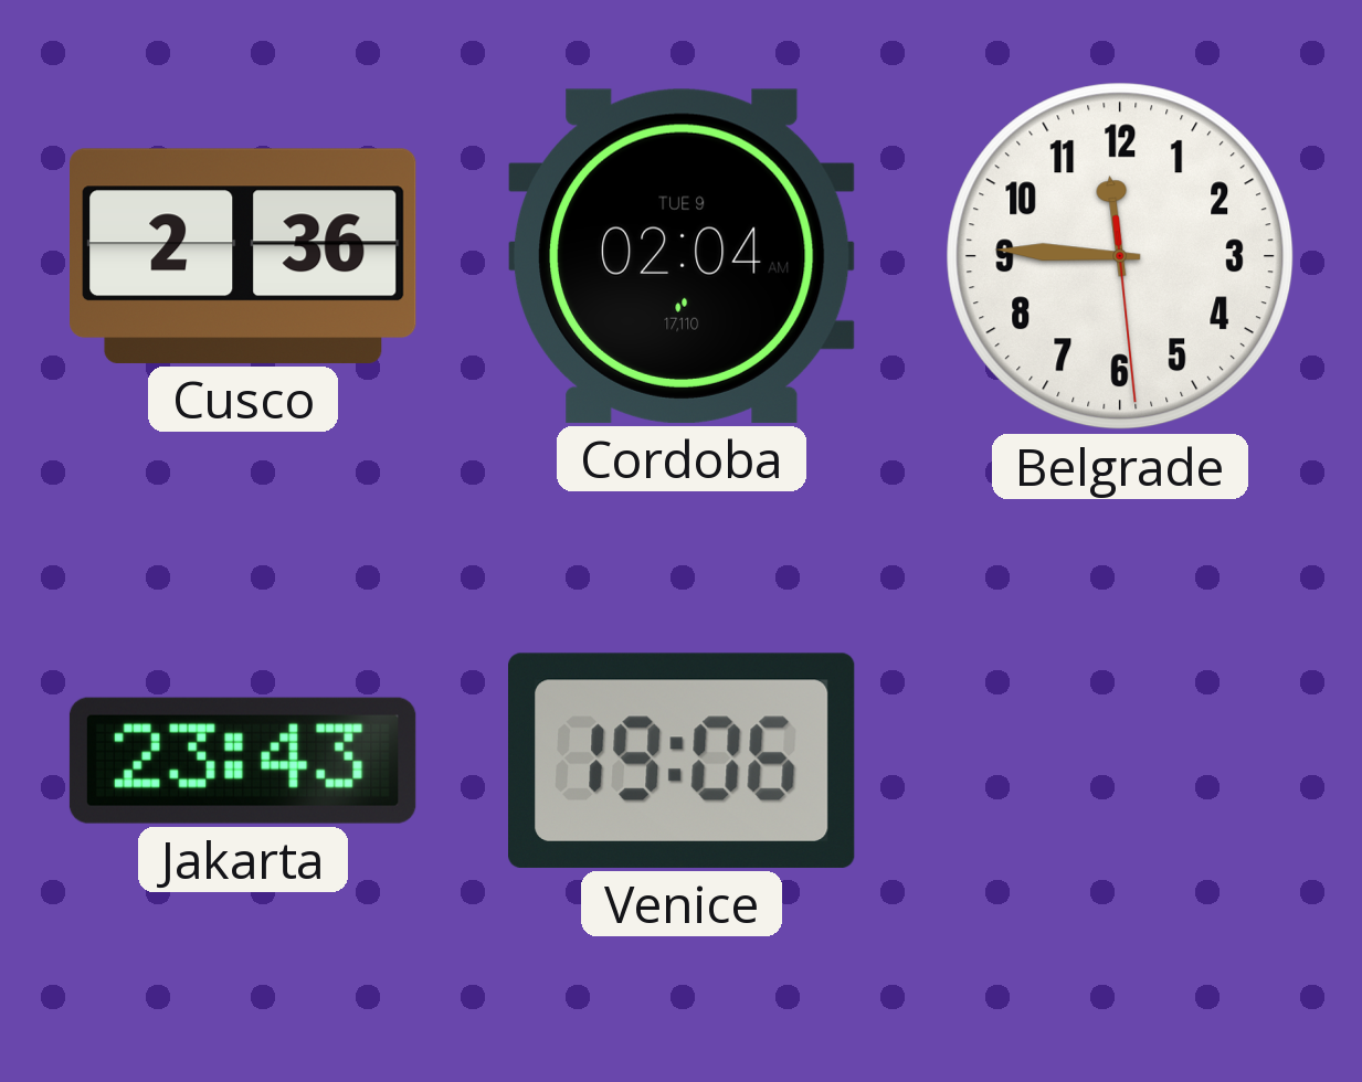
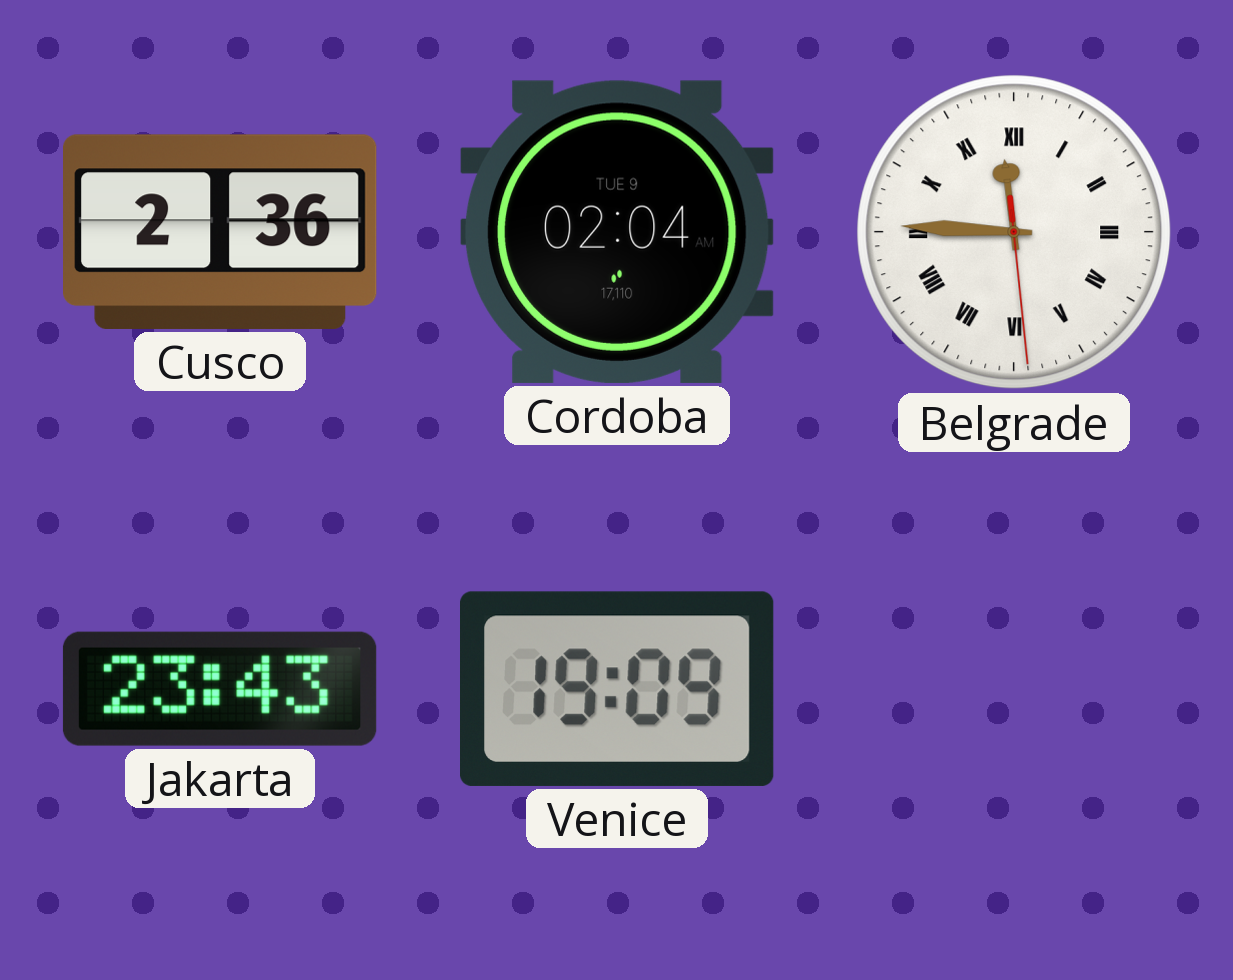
Belgrade numerals: Arabic -> Roman
Venice: 19:06 -> 19:09
